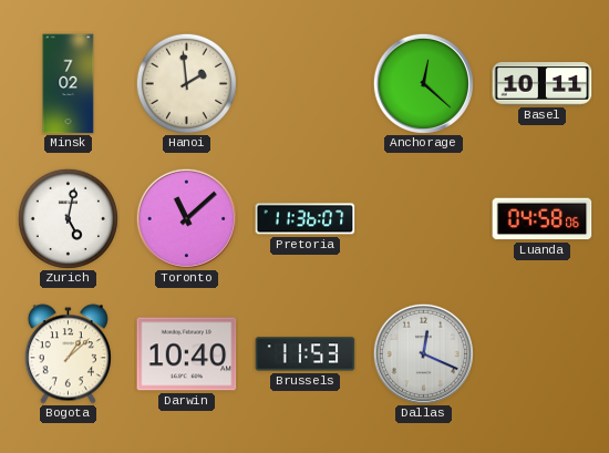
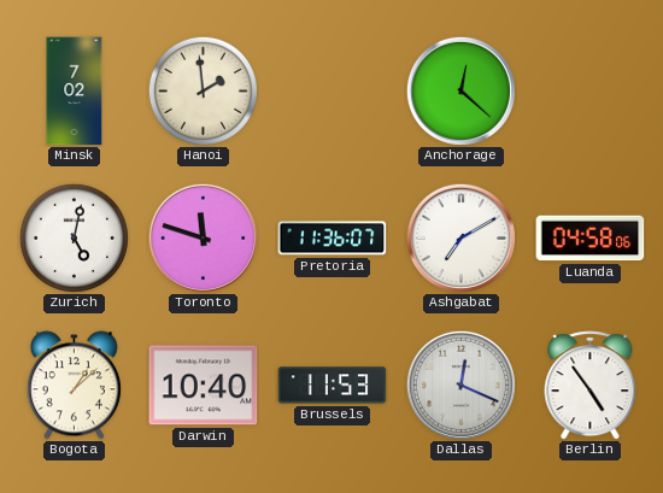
Basel: 10:11 -> none
Toronto: 11:08 -> 11:48
Ashgabat: none -> 7:10
Berlin: none -> 4:54
